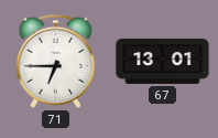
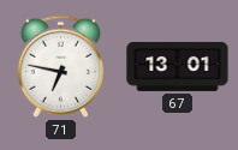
71: 6:45 -> 6:47
